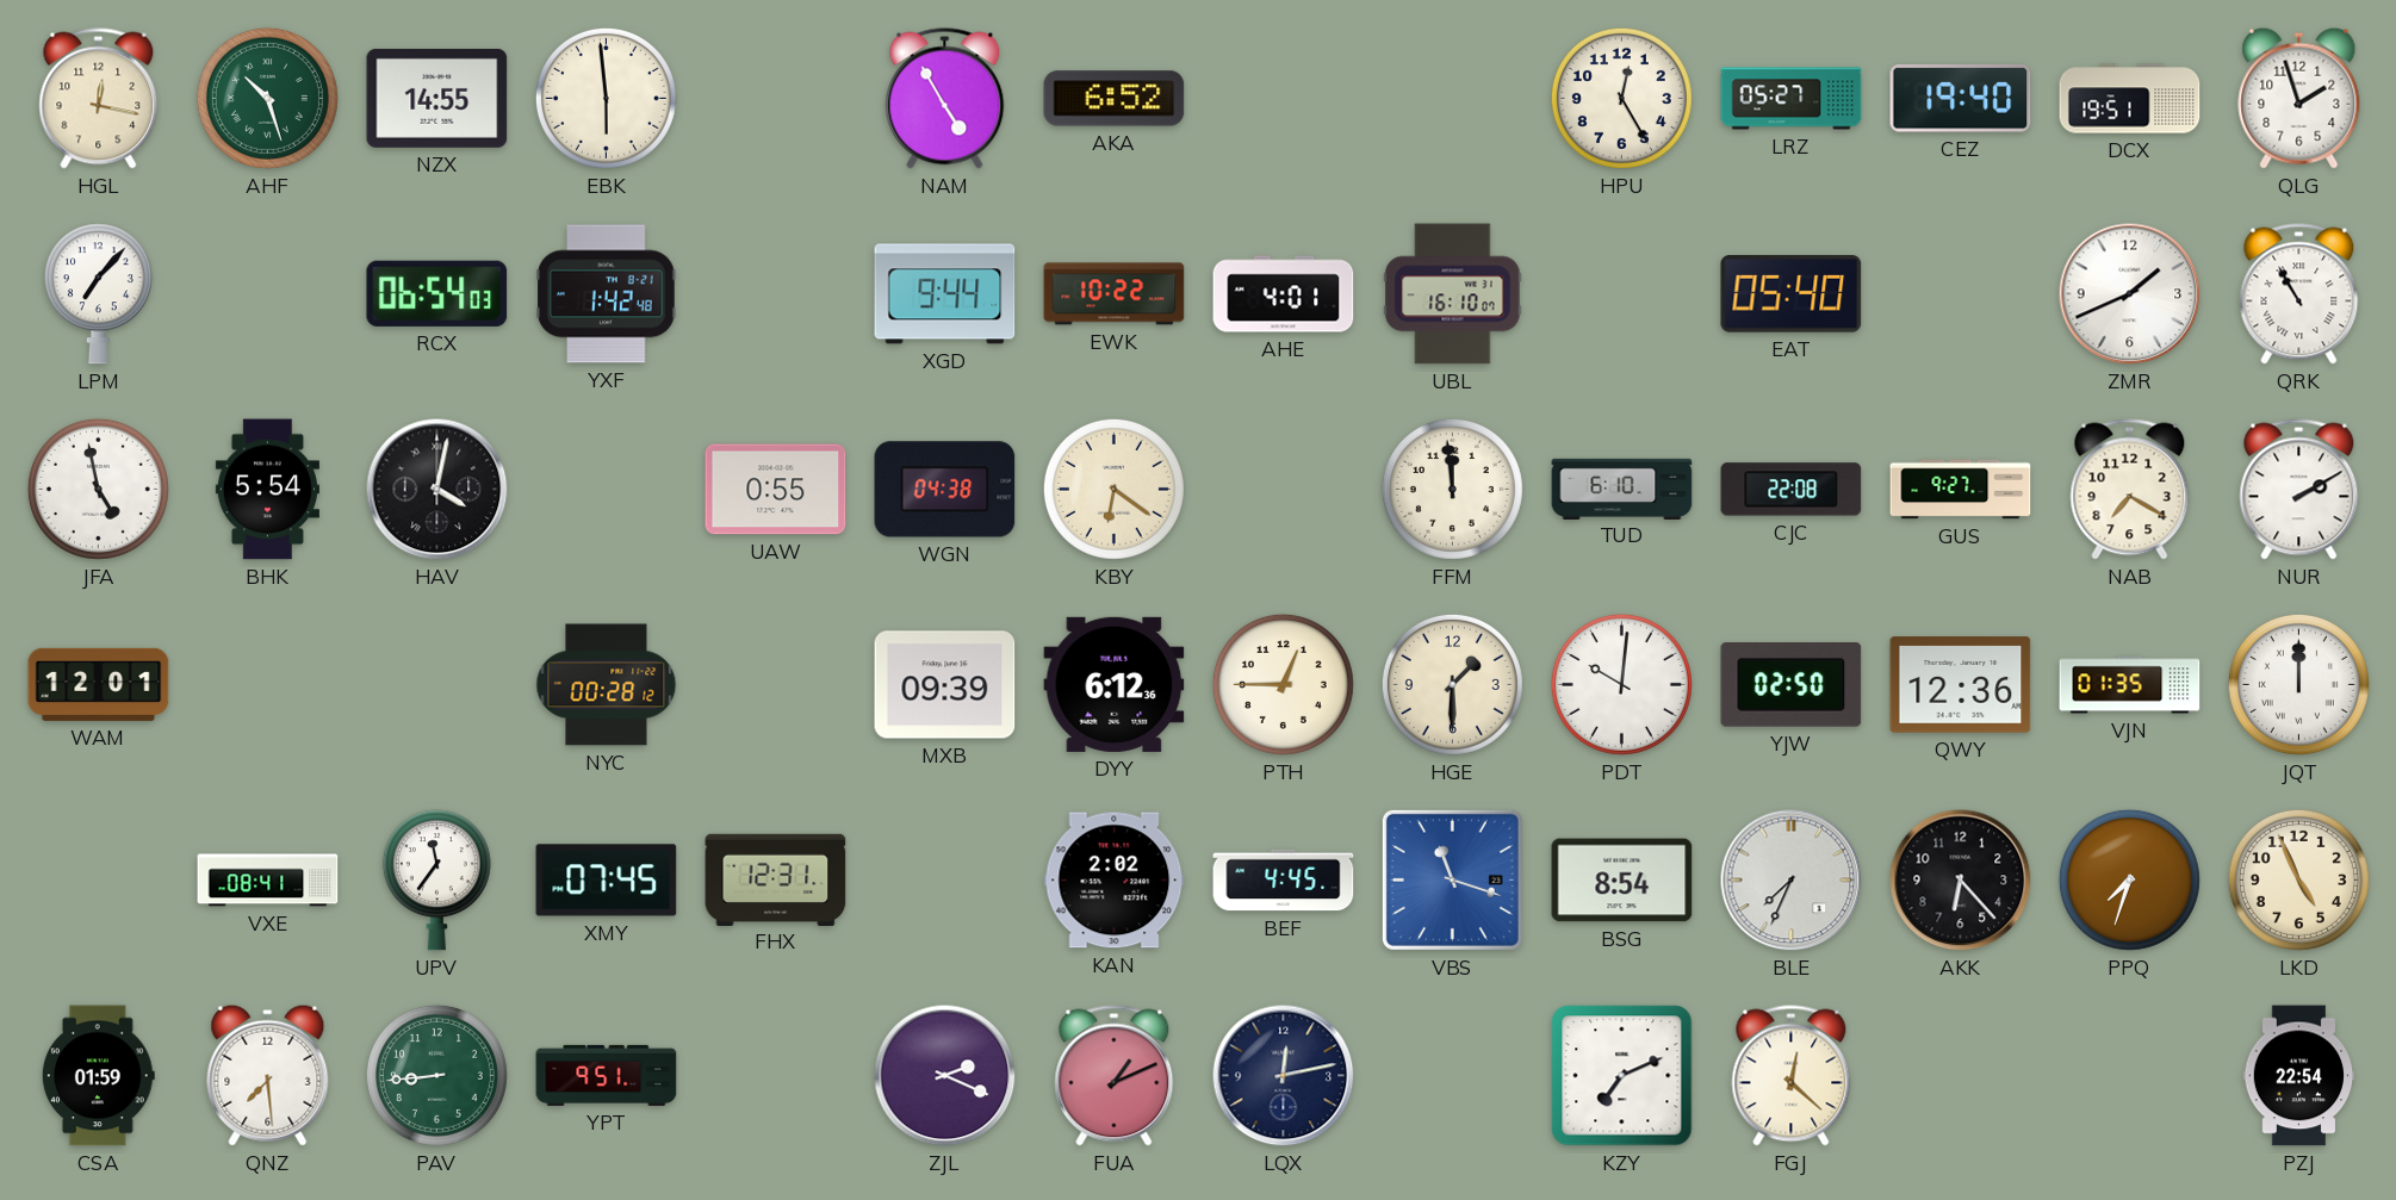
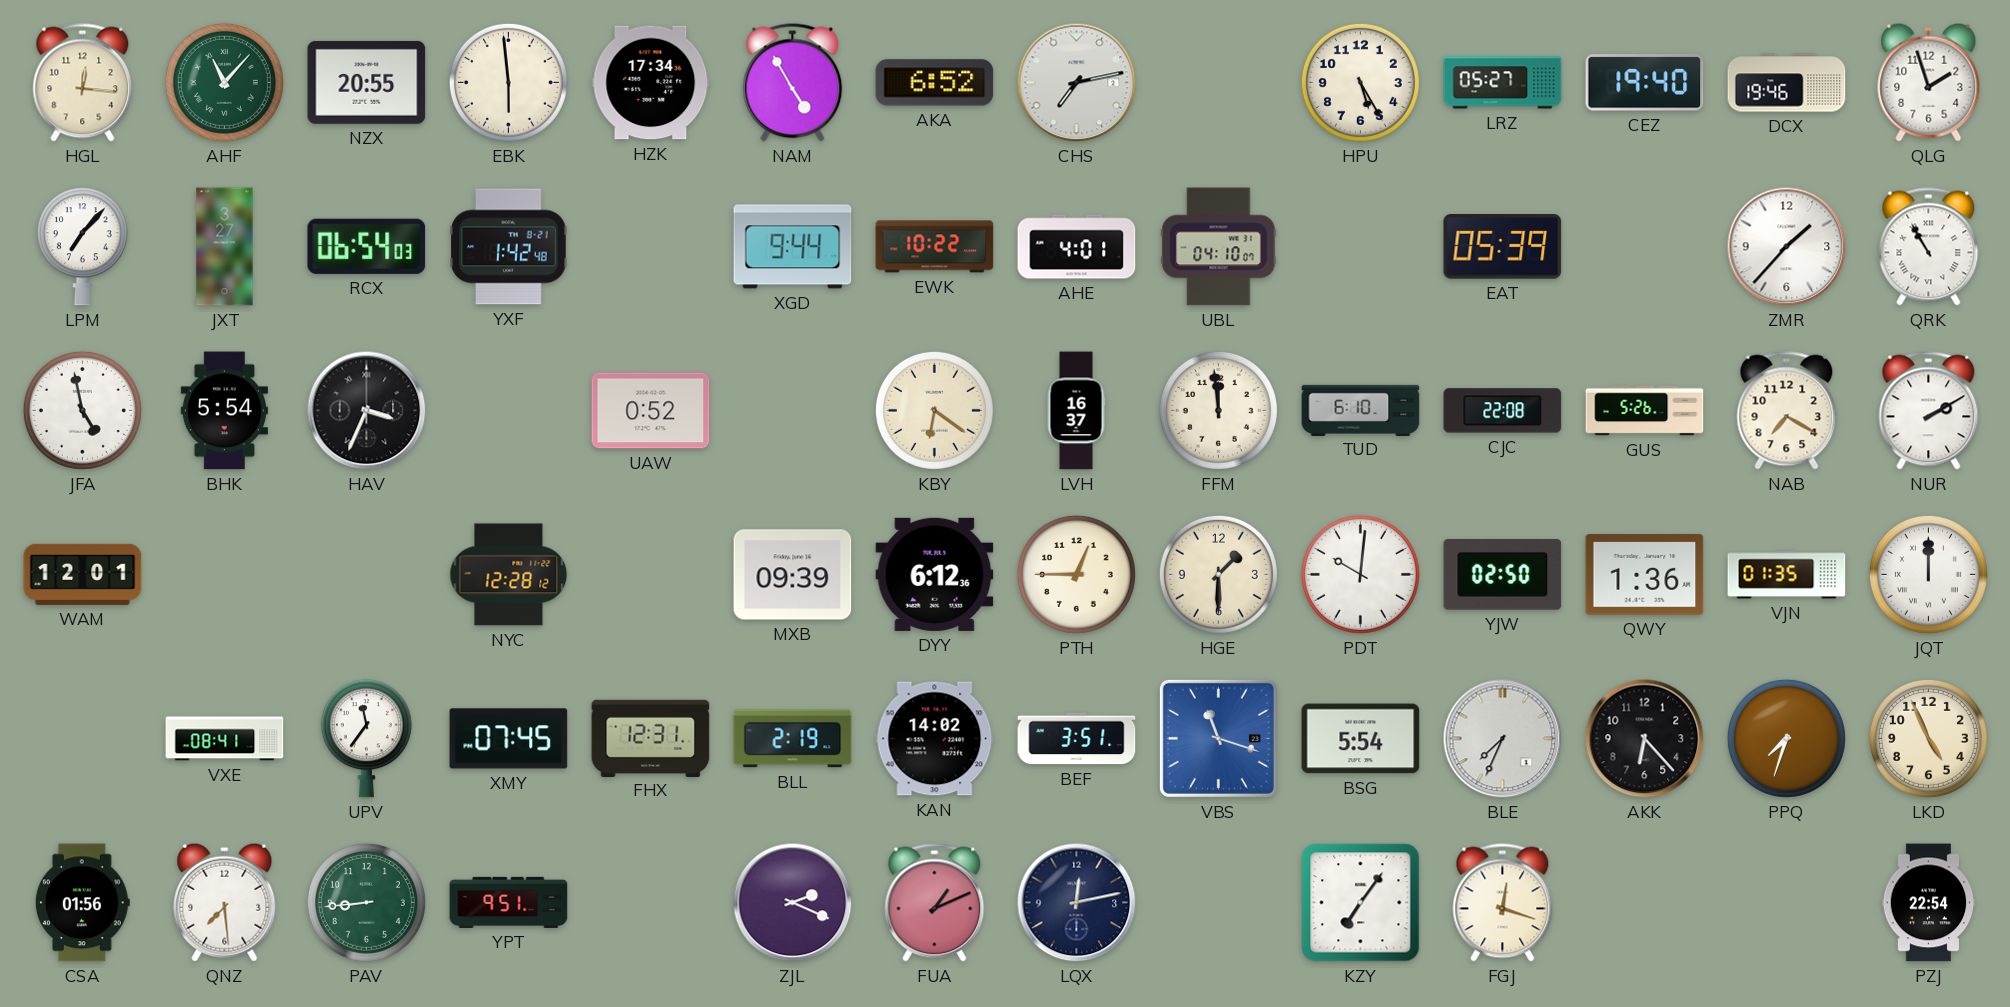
HGL: 12:17 -> 12:16
AHF: 10:27 -> 11:07
NZX: 14:55 -> 20:55
HZK: none -> 17:34
CHS: none -> 7:13
HPU: 12:25 -> 5:25
DCX: 19:51 -> 19:46
JXT: none -> 3:27
UBL: 16:10 -> 04:10
EAT: 05:40 -> 05:39
ZMR: 1:41 -> 1:37
HAV: 4:02 -> 3:34
UAW: 0:55 -> 0:52
WGN: 04:38 -> none
LVH: none -> 16:37
GUS: 9:27 -> 5:26
NYC: 00:28 -> 12:28
QWY: 12:36 -> 1:36
BLL: none -> 2:19
KAN: 2:02 -> 14:02
BEF: 4:45 -> 3:51
BSG: 8:54 -> 5:54
CSA: 01:59 -> 01:56
KZY: 7:11 -> 7:06
FGJ: 12:22 -> 12:18
